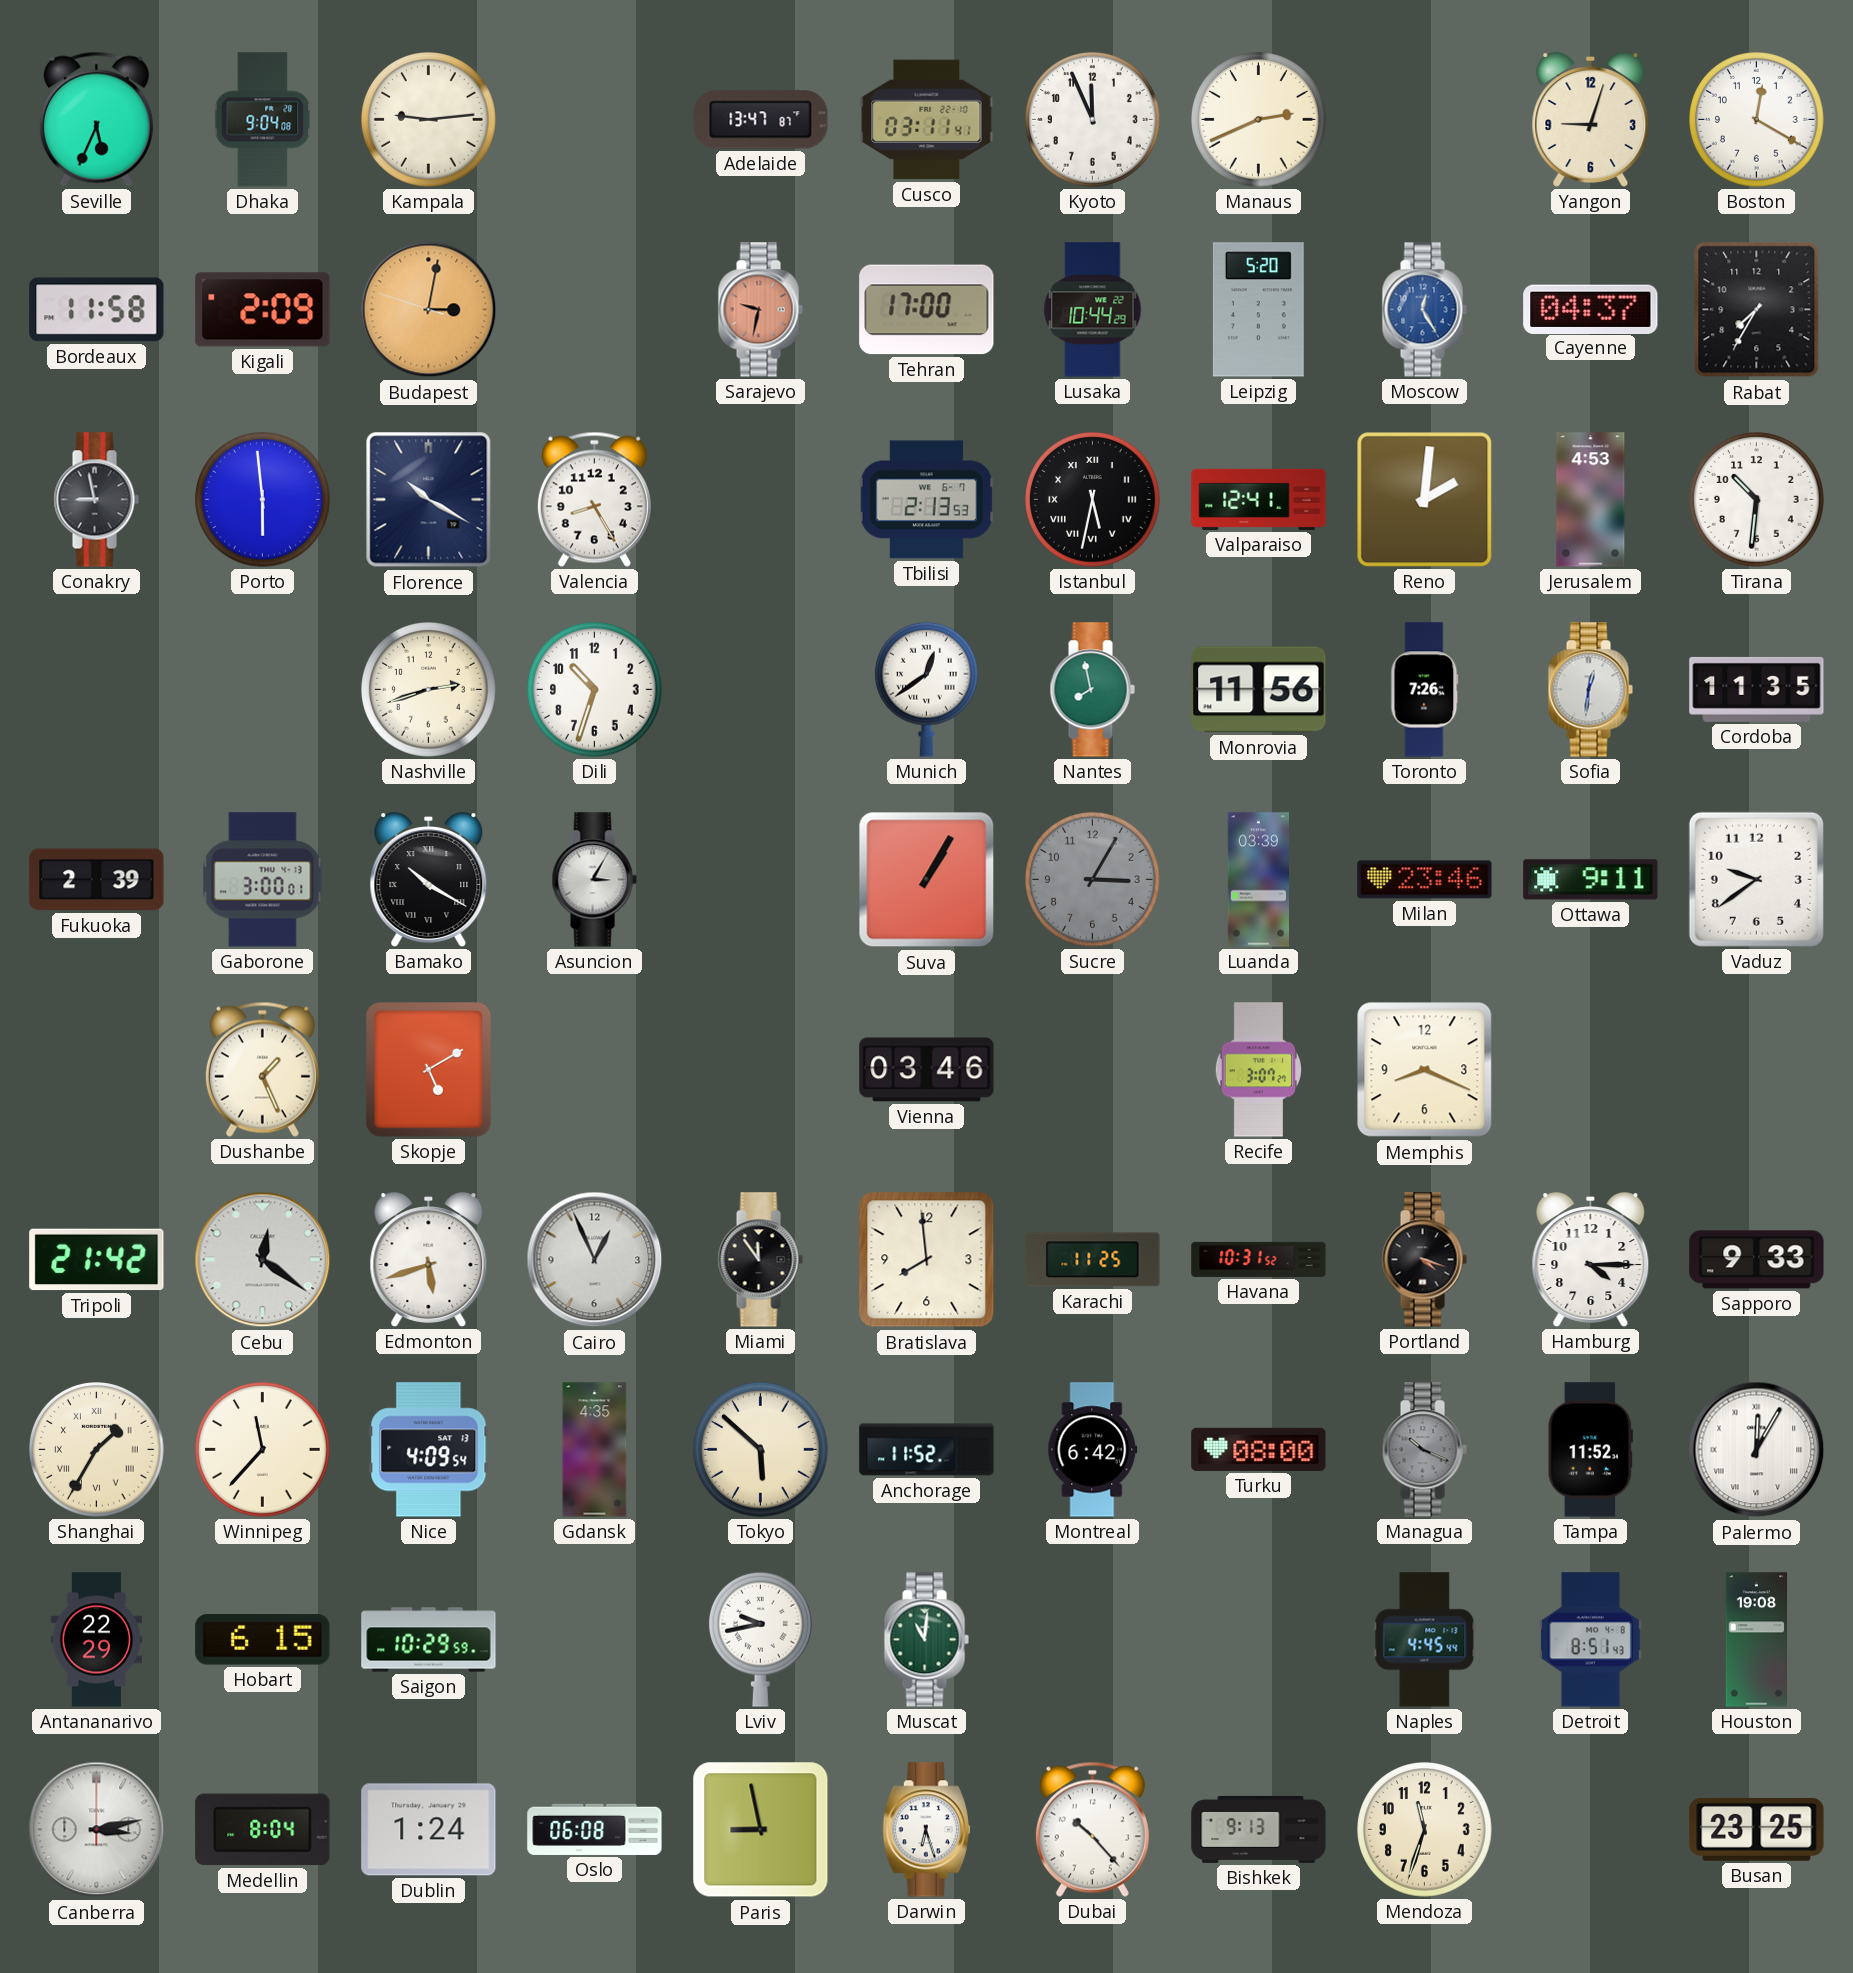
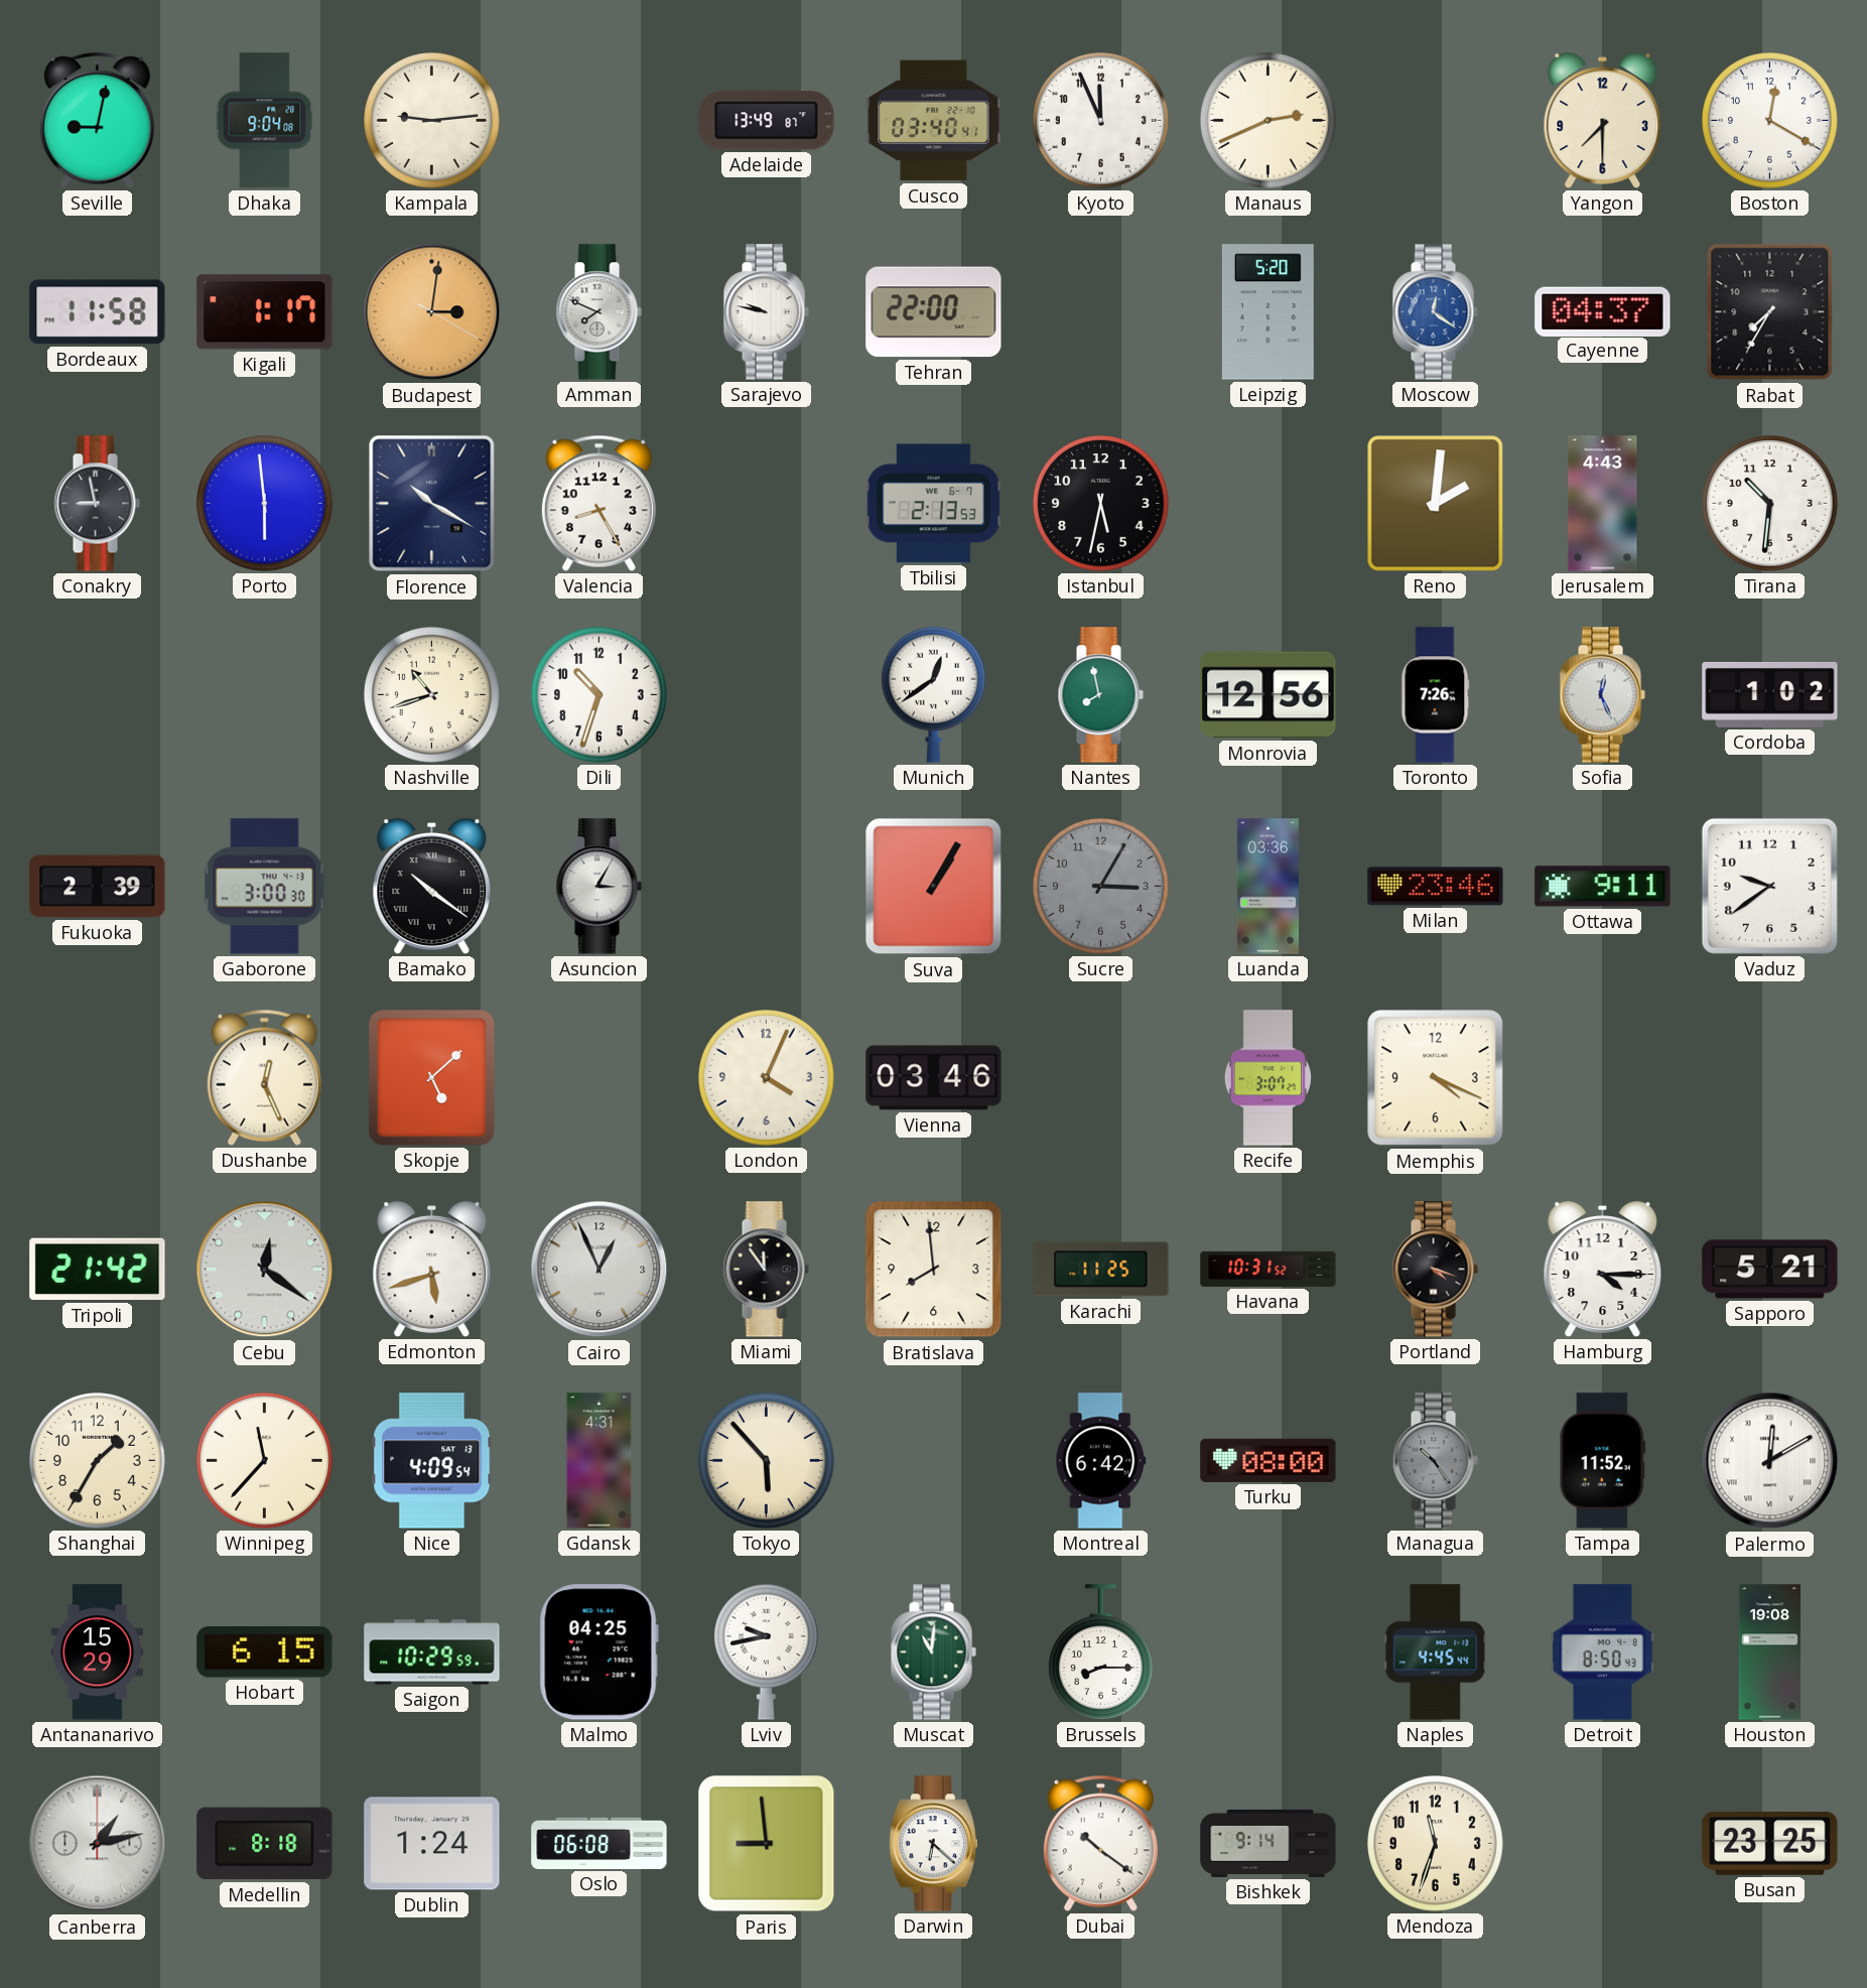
Seville: 5:34 -> 9:02
Adelaide: 13:47 -> 13:49
Cusco: 03:11 -> 03:40
Yangon: 9:03 -> 7:30
Kigali: 2:09 -> 1:17
Budapest: 3:01:48 -> 3:01:20
Amman: none -> 7:49
Sarajevo: 9:32 -> 9:47
Sarajevo dial: salmon -> white
Tehran: 17:00 -> 22:00
Lusaka: 10:44 -> none
Moscow: 12:25 -> 12:21
Istanbul numerals: Roman -> Arabic
Valparaiso: 12:41 -> none
Jerusalem: 4:53 -> 4:43
Nashville: 2:42 -> 10:42
Monrovia: 11:56 -> 12:56
Sofia: 12:31 -> 12:26
Cordoba: 11:35 -> 1:02
Gaborone: 3:00:01 -> 3:00:30
Bamako: 10:20 -> 10:21
Luanda: 03:39 -> 03:36
Dushanbe: 1:26 -> 12:26
Skopje: 5:10 -> 5:08
London: none -> 4:04
Memphis: 8:19 -> 4:19
Sapporo: 9:33 -> 5:21
Shanghai numerals: Roman -> Arabic
Gdansk: 4:35 -> 4:31
Tokyo: 5:52 -> 5:53
Anchorage: 11:52 -> none
Managua: 10:19 -> 10:24
Palermo: 12:05 -> 12:10
Antananarivo: 22:29 -> 15:29
Malmo: none -> 04:25
Brussels: none -> 8:15
Detroit: 8:51 -> 8:50
Canberra: 3:13 -> 1:13
Medellin: 8:04 -> 8:18
Paris: 8:58 -> 8:59
Darwin: 6:27 -> 6:22
Dubai: 10:23 -> 10:21
Bishkek: 9:13 -> 9:14
